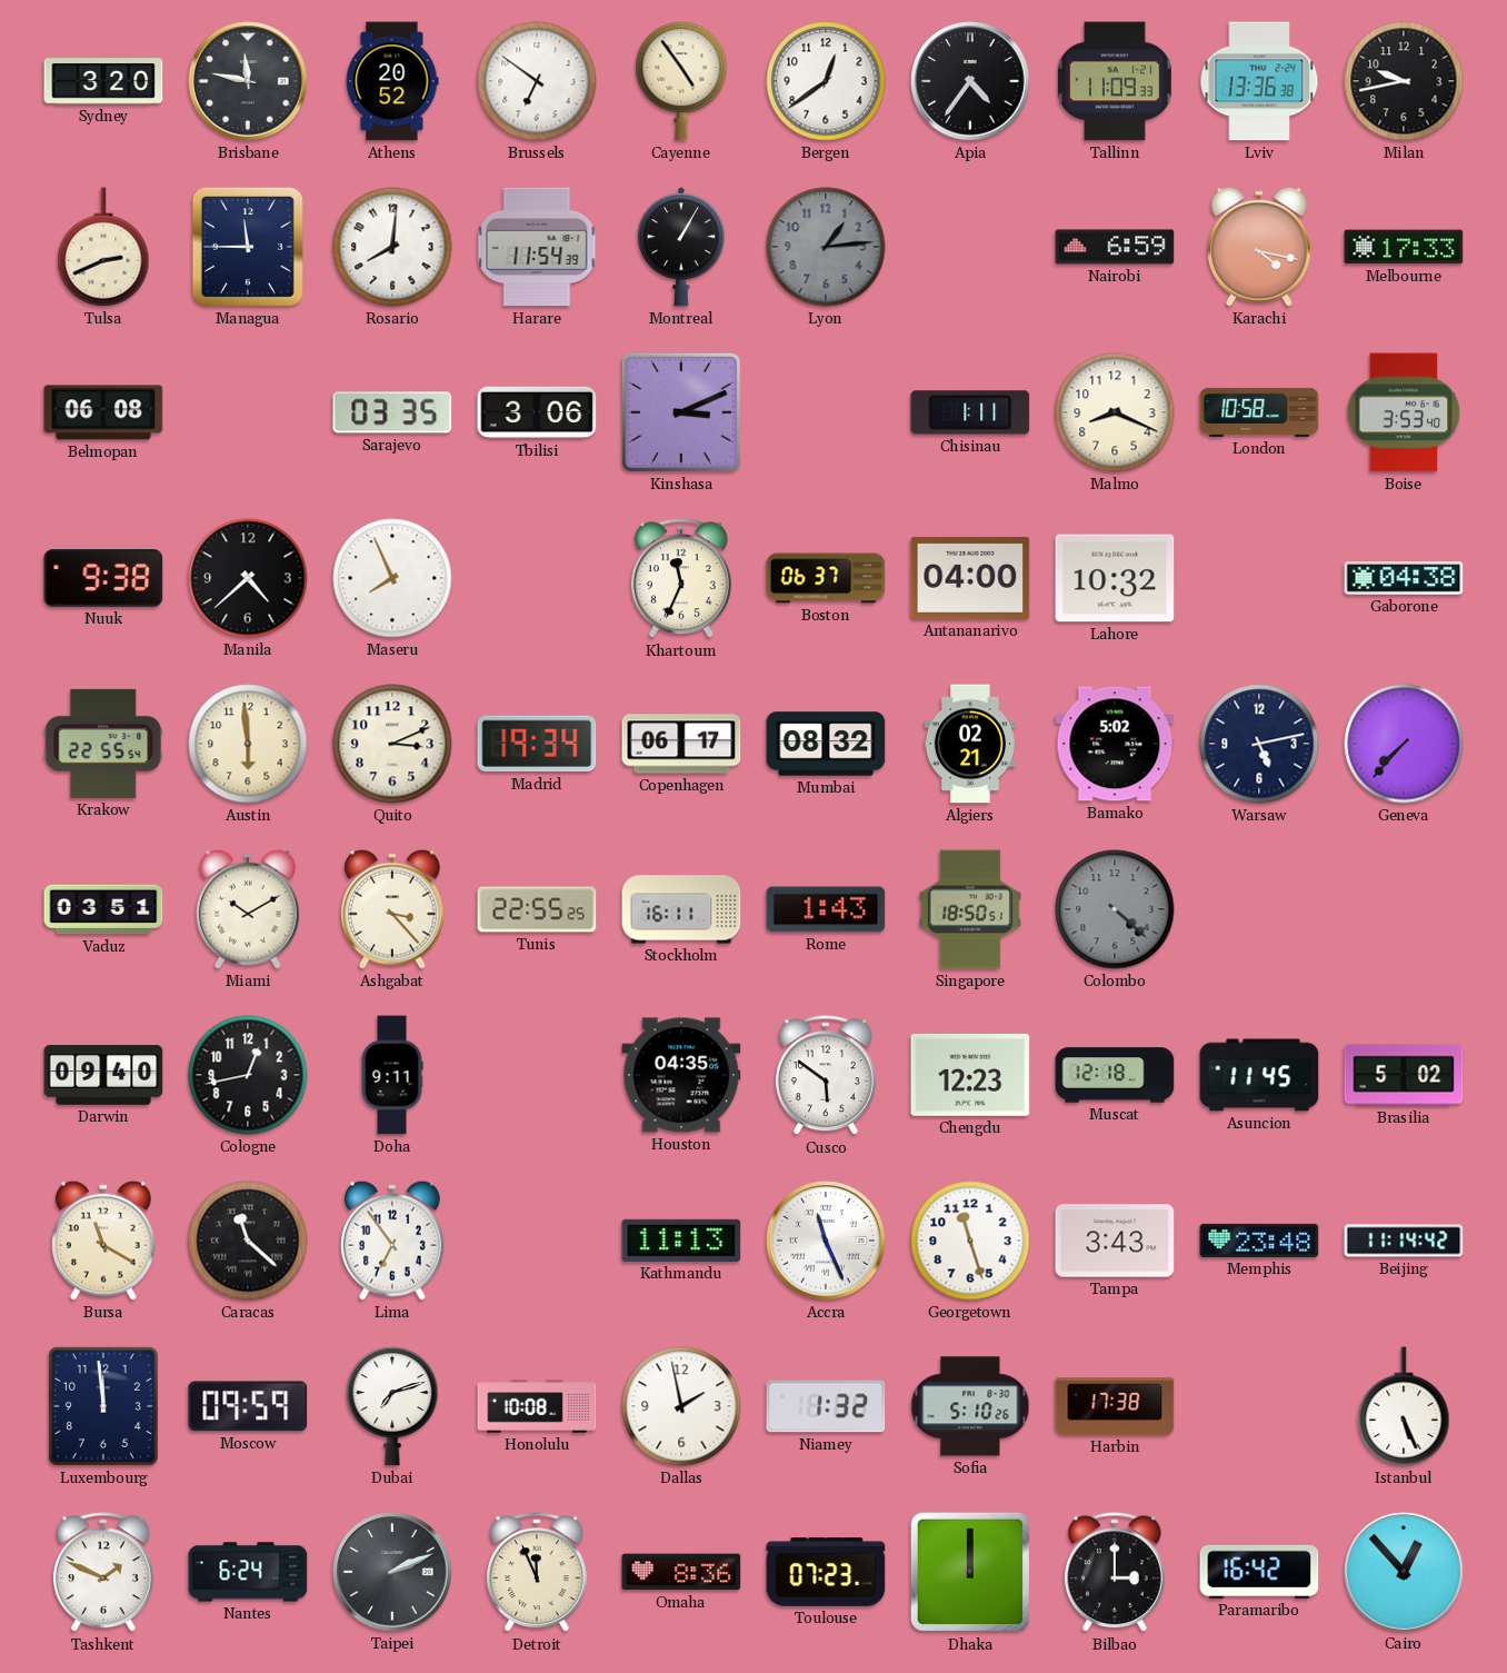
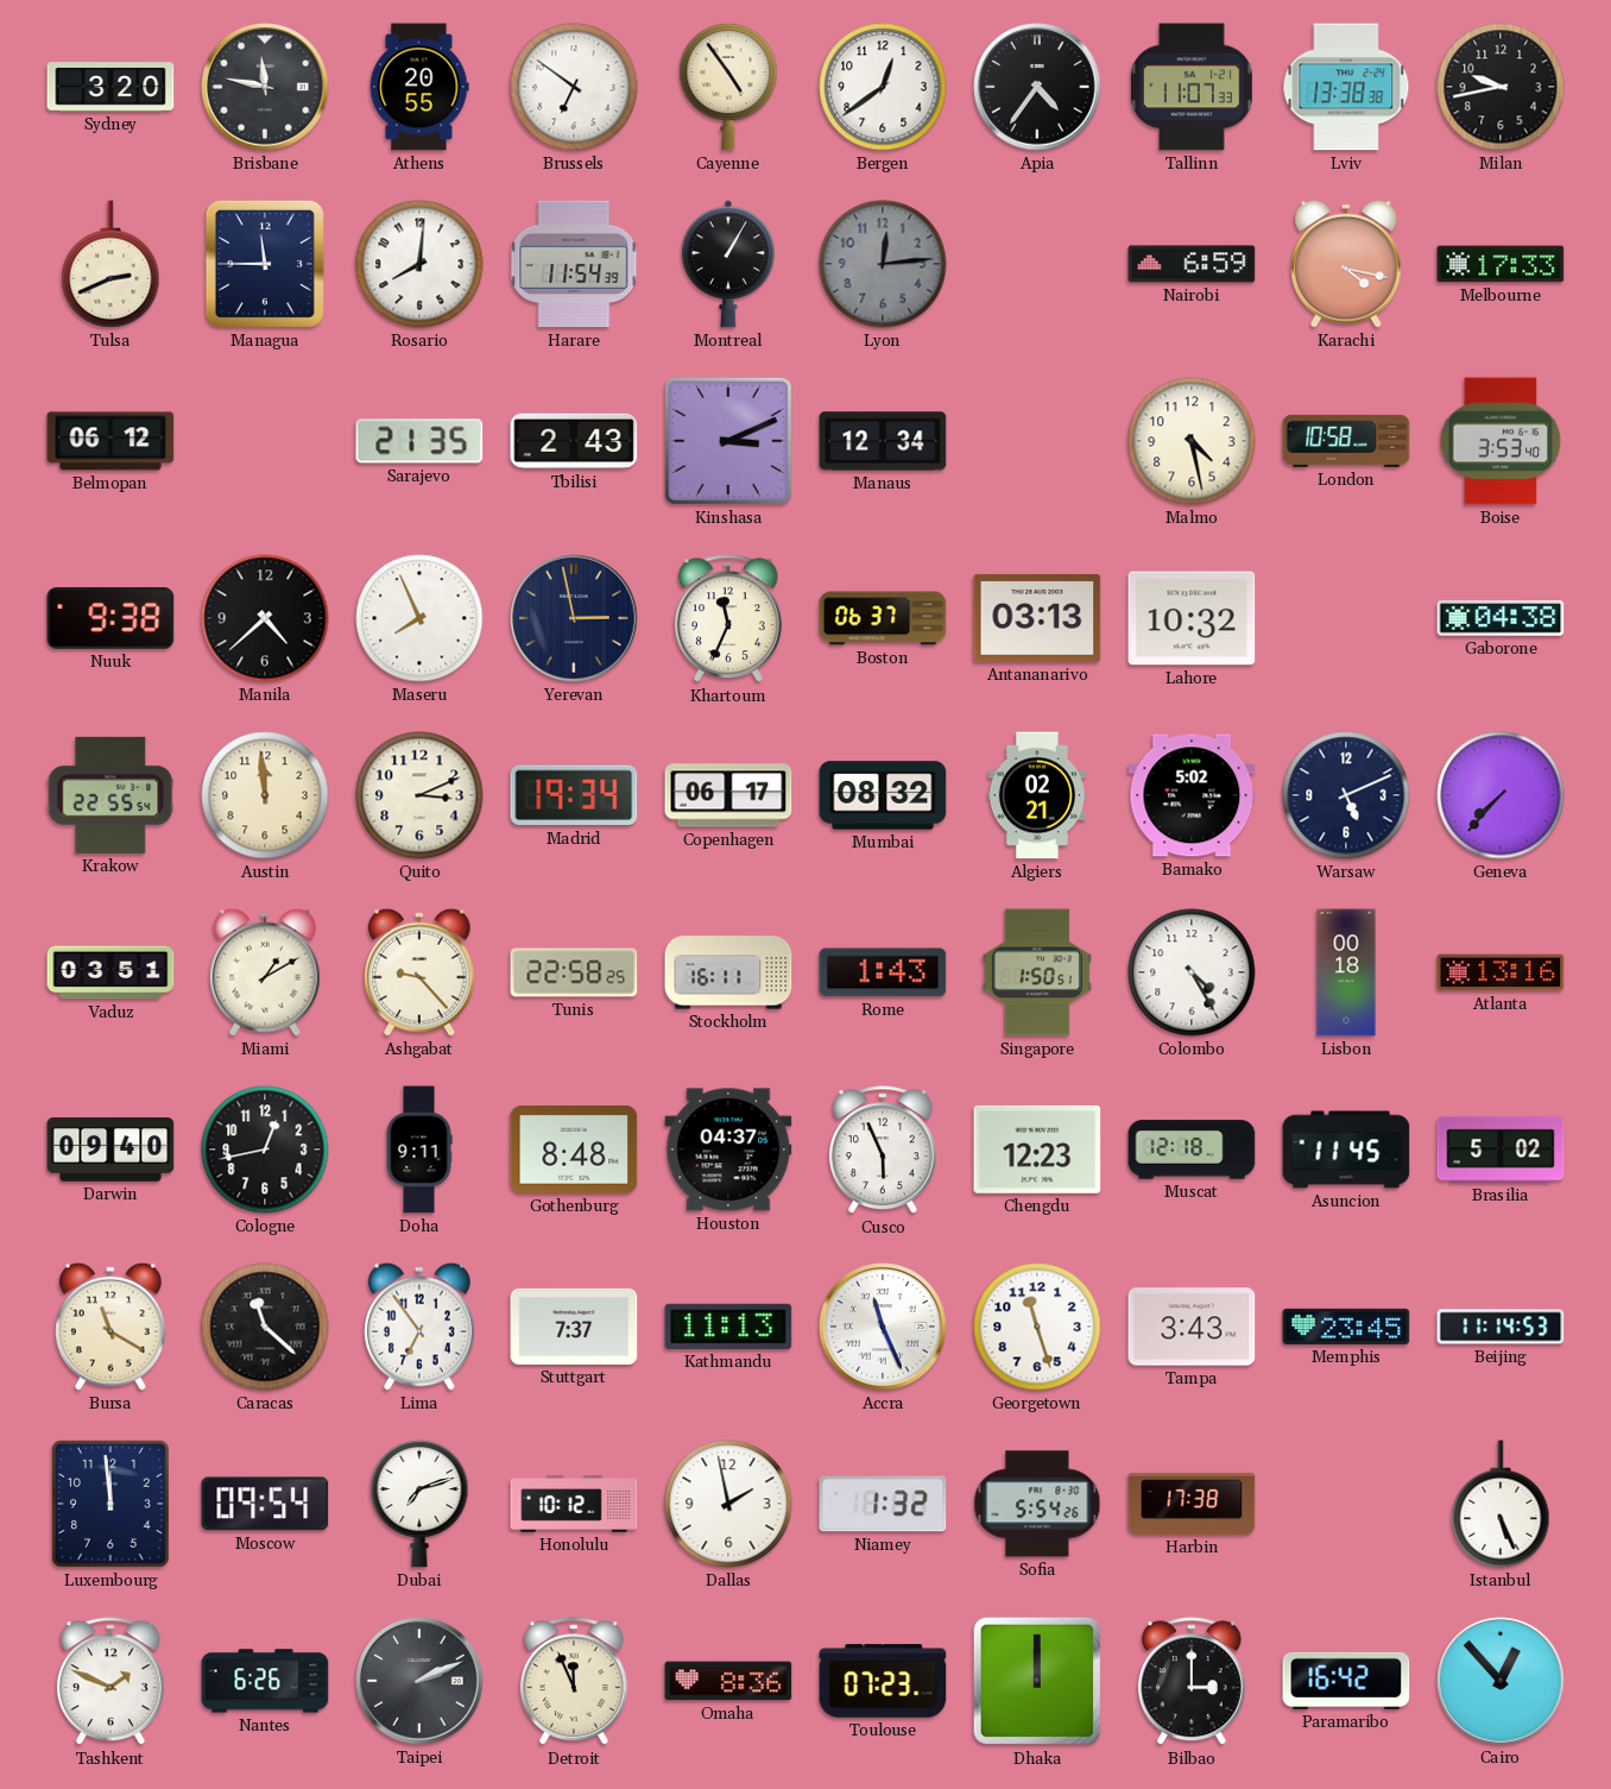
Athens: 20:52 -> 20:55
Tallinn: 11:09 -> 11:07
Lviv: 13:36 -> 13:38
Lyon: 1:14 -> 12:14
Belmopan: 06:08 -> 06:12
Sarajevo: 03:35 -> 21:35
Tbilisi: 3:06 -> 2:43
Manaus: none -> 12:34
Chisinau: 1:11 -> none
Malmo: 8:19 -> 4:28
Yerevan: none -> 2:58
Antananarivo: 04:00 -> 03:13
Austin: 5:59 -> 11:59
Warsaw: 5:13 -> 5:11
Miami: 10:10 -> 1:10
Ashgabat: 3:23 -> 9:23
Tunis: 22:55 -> 22:58
Singapore: 18:50 -> 1:50
Colombo: 4:22 -> 4:25
Colombo dial: grey -> white
Lisbon: none -> 00:18
Atlanta: none -> 13:16
Gothenburg: none -> 8:48
Houston: 04:35 -> 04:37
Cusco: 5:51 -> 5:56
Stuttgart: none -> 7:37
Memphis: 23:48 -> 23:45
Beijing: 11:14:42 -> 11:14:53
Moscow: 09:59 -> 09:54
Honolulu: 10:08 -> 10:12
Sofia: 5:10 -> 5:54
Nantes: 6:24 -> 6:26
